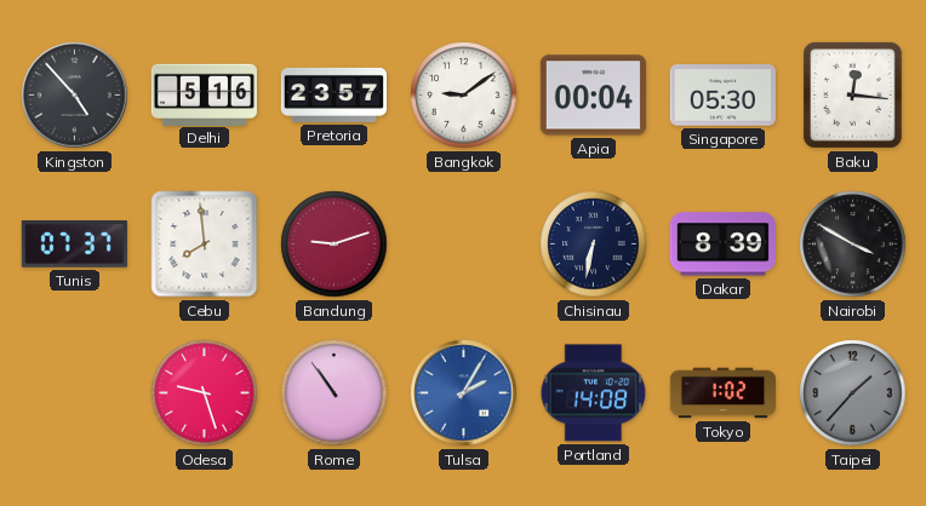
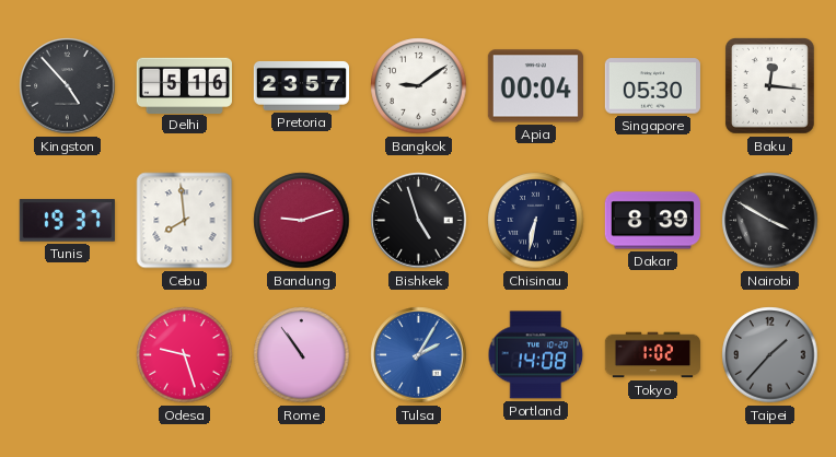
Tunis: 07:37 -> 19:37
Bishkek: none -> 4:57
